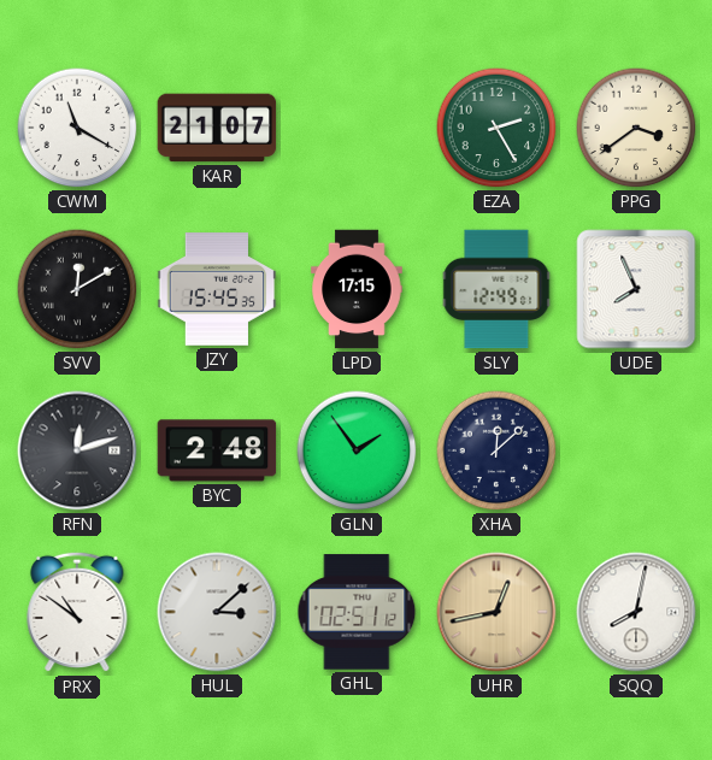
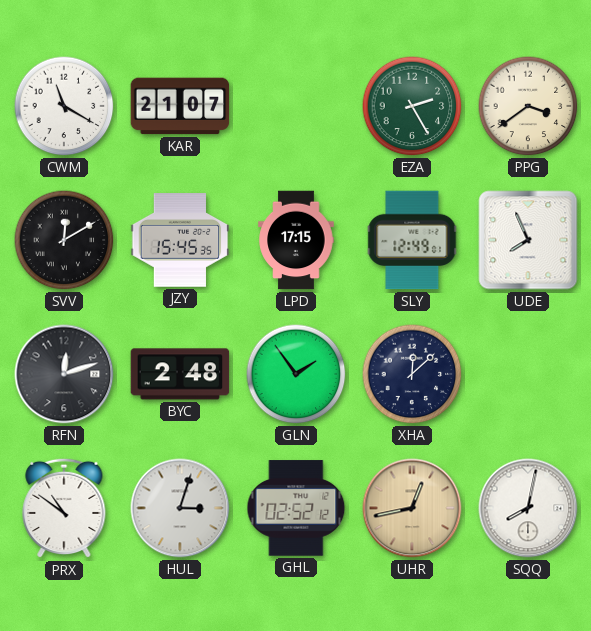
HUL: 3:08 -> 3:03
GHL: 02:51 -> 02:52
